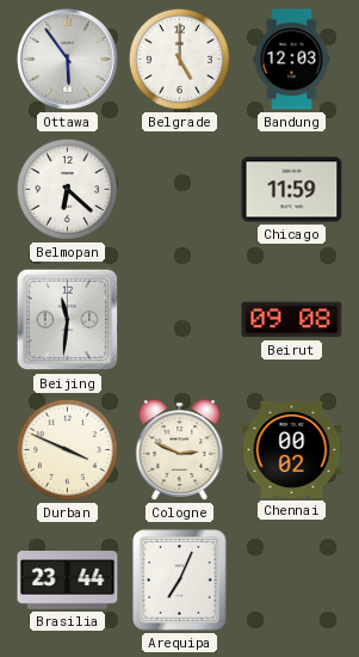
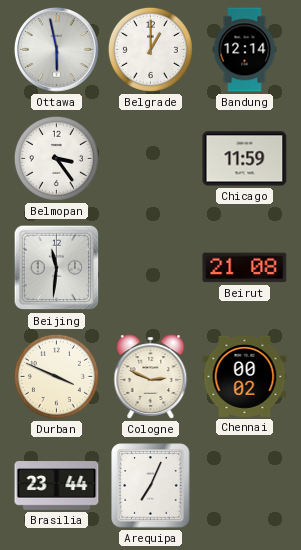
Ottawa: 5:54 -> 5:58
Belgrade: 5:00 -> 1:00
Bandung: 12:03 -> 12:14
Belmopan: 6:22 -> 3:24
Beirut: 09:08 -> 21:08
